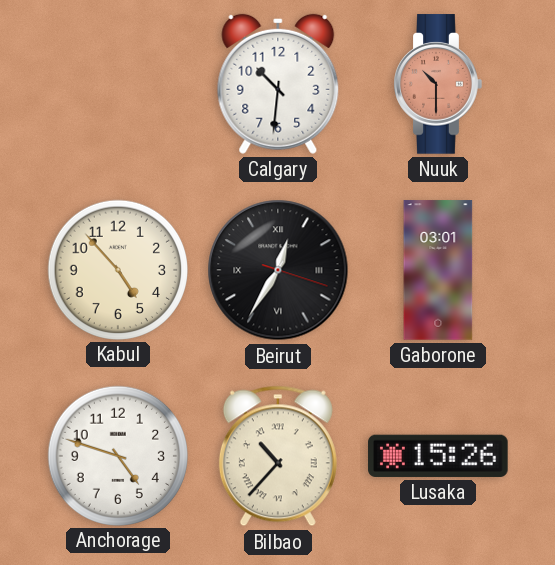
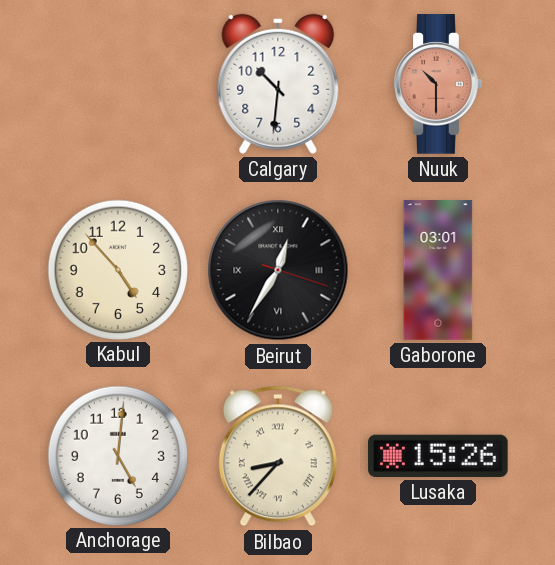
Anchorage: 4:48 -> 5:01
Bilbao: 10:37 -> 8:37
